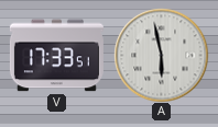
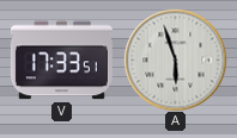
A: 5:58 -> 5:57
